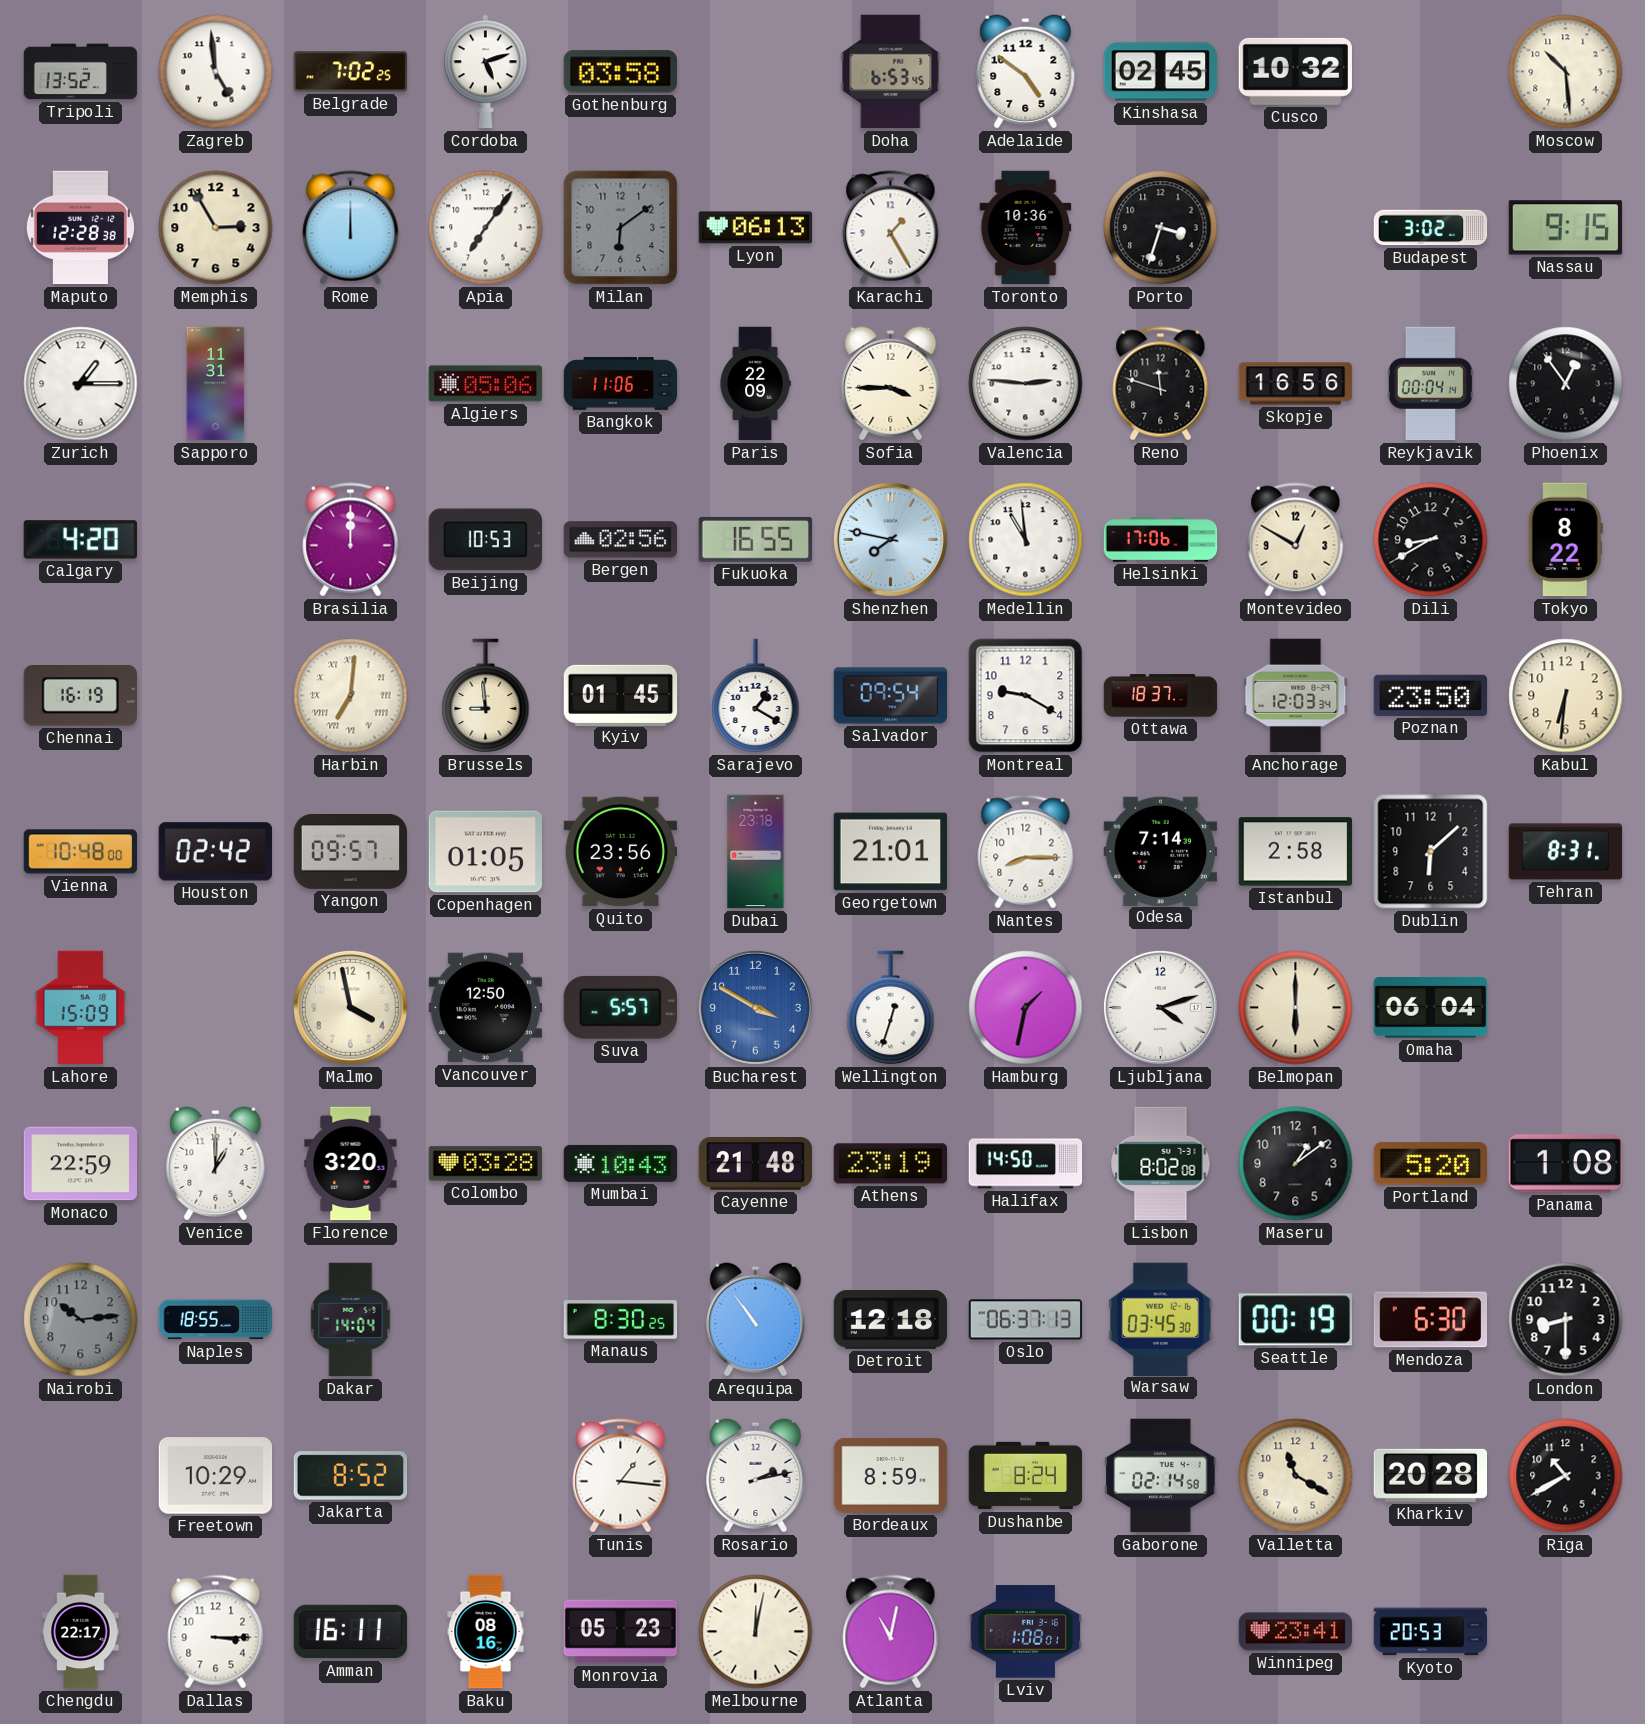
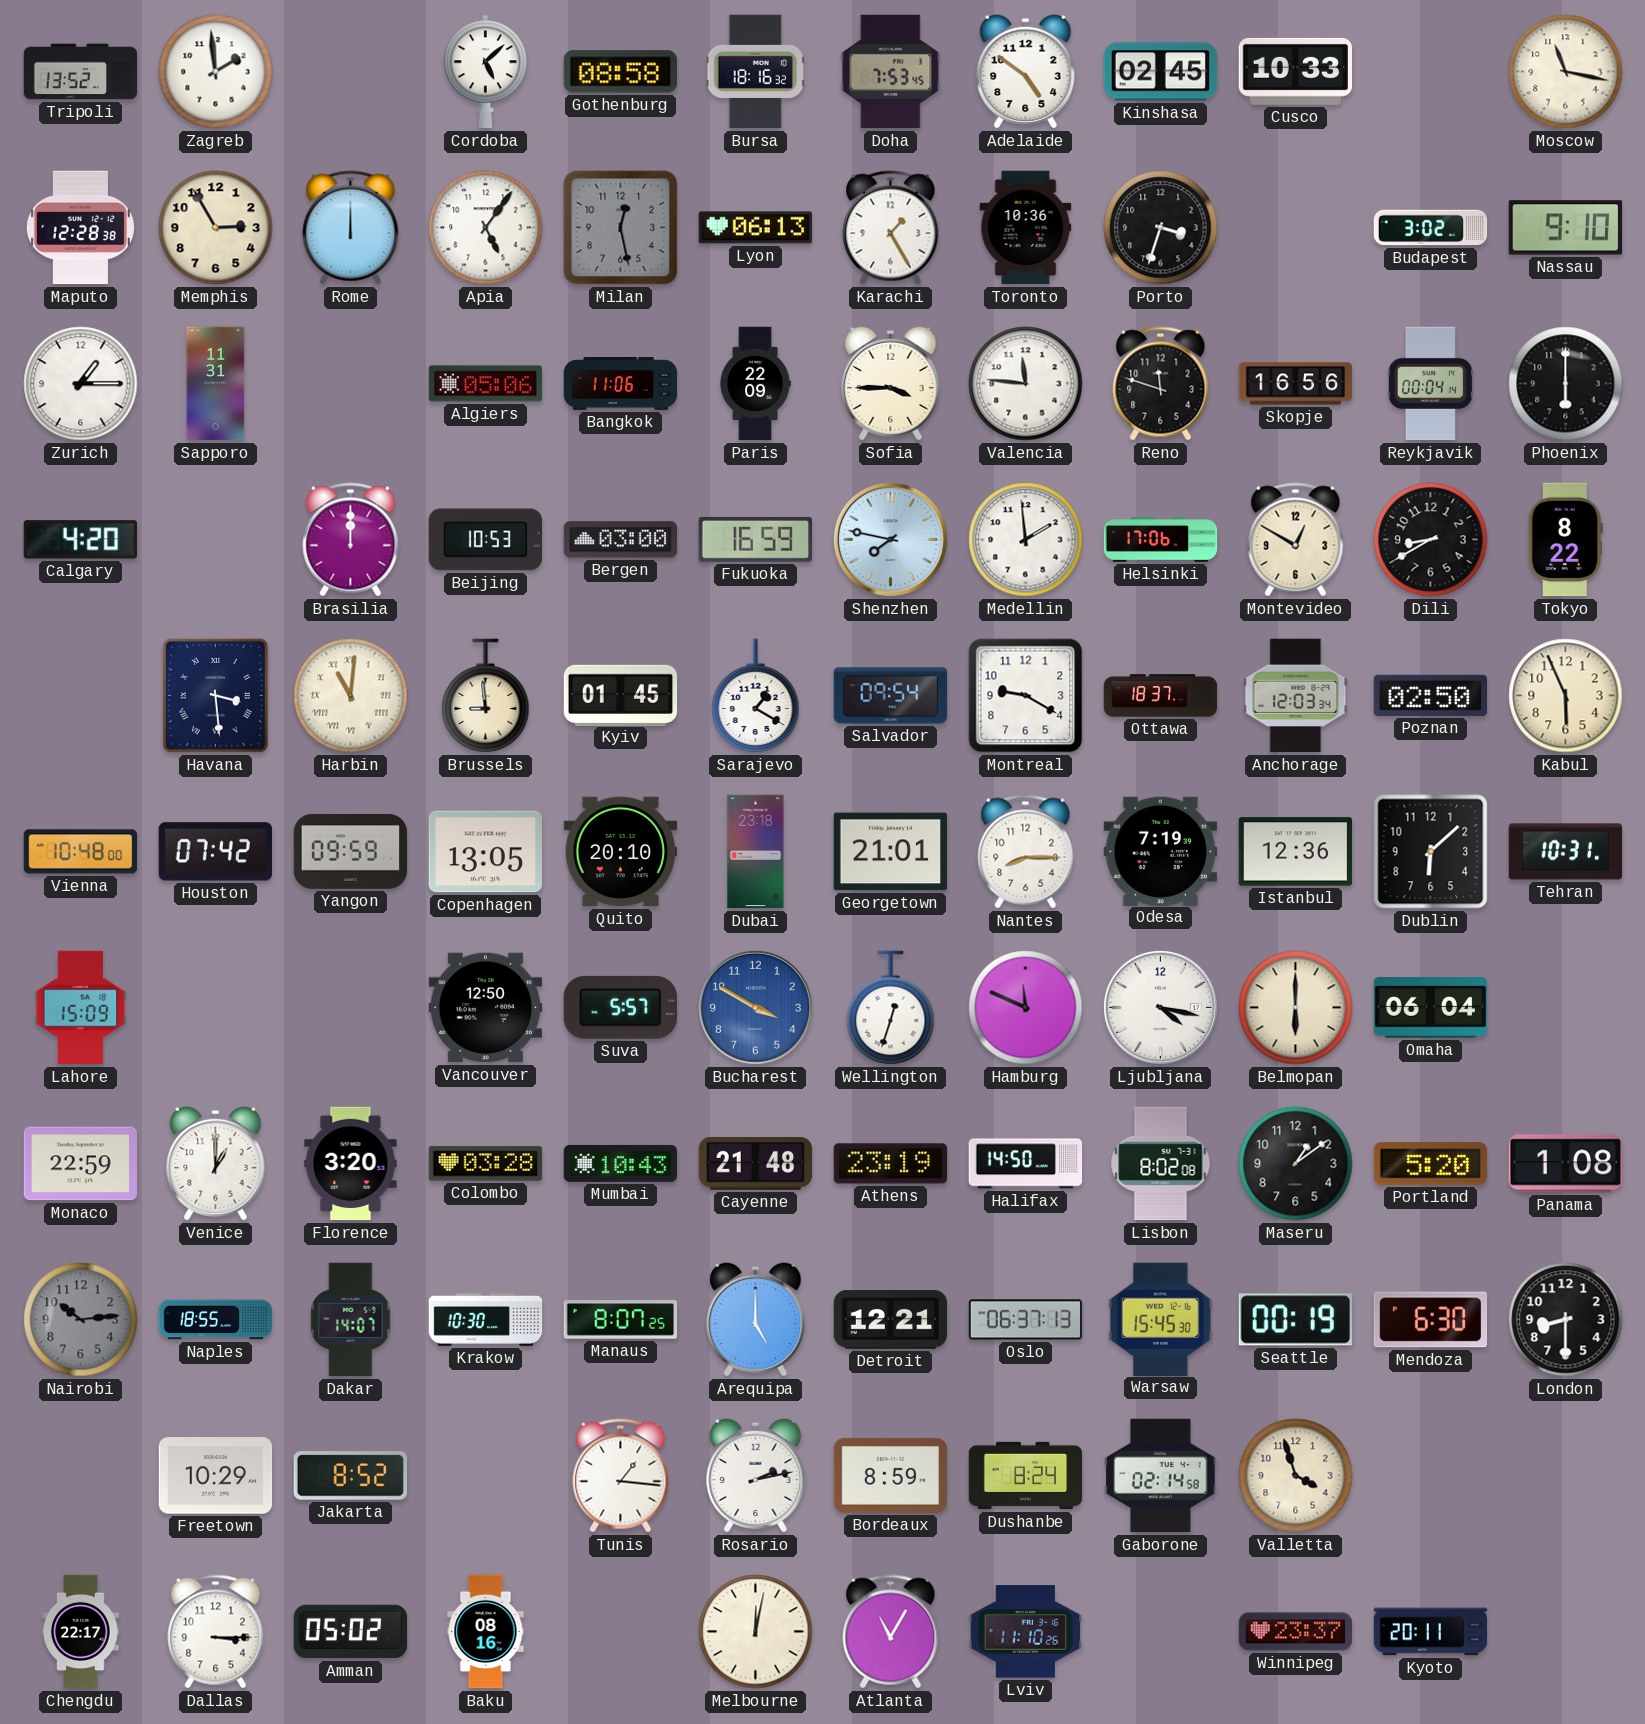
Zagreb: 4:59 -> 1:59
Belgrade: 7:02 -> none
Cordoba: 5:12 -> 5:08
Gothenburg: 03:58 -> 08:58
Bursa: none -> 18:16
Doha: 6:53 -> 7:53
Cusco: 10:32 -> 10:33
Moscow: 10:29 -> 11:17
Apia: 7:06 -> 5:06
Milan: 6:09 -> 12:28
Nassau: 9:15 -> 9:10
Valencia: 2:46 -> 11:46
Phoenix: 12:54 -> 6:00
Bergen: 02:56 -> 03:00
Fukuoka: 16:55 -> 16:59
Medellin: 10:59 -> 1:59
Chennai: 16:19 -> none
Havana: none -> 3:29
Harbin: 7:01 -> 11:01
Poznan: 23:50 -> 02:50
Kabul: 6:31 -> 5:56
Houston: 02:42 -> 07:42
Yangon: 09:57 -> 09:59
Copenhagen: 01:05 -> 13:05
Quito: 23:56 -> 20:10
Odesa: 7:14 -> 7:19
Istanbul: 2:58 -> 12:36
Tehran: 8:31 -> 10:31
Malmo: 3:58 -> none
Hamburg: 1:32 -> 11:49
Ljubljana: 4:12 -> 4:17
Dakar: 14:04 -> 14:07
Krakow: none -> 10:30
Manaus: 8:30 -> 8:07
Arequipa: 10:54 -> 5:00
Detroit: 12:18 -> 12:21
Warsaw: 03:45 -> 15:45
Valletta: 11:20 -> 3:57
Kharkiv: 20:28 -> none
Riga: 10:40 -> none
Amman: 16:11 -> 05:02
Monrovia: 05:23 -> none
Atlanta: 11:02 -> 11:05
Lviv: 1:08 -> 11:10
Winnipeg: 23:41 -> 23:37
Kyoto: 20:53 -> 20:11
